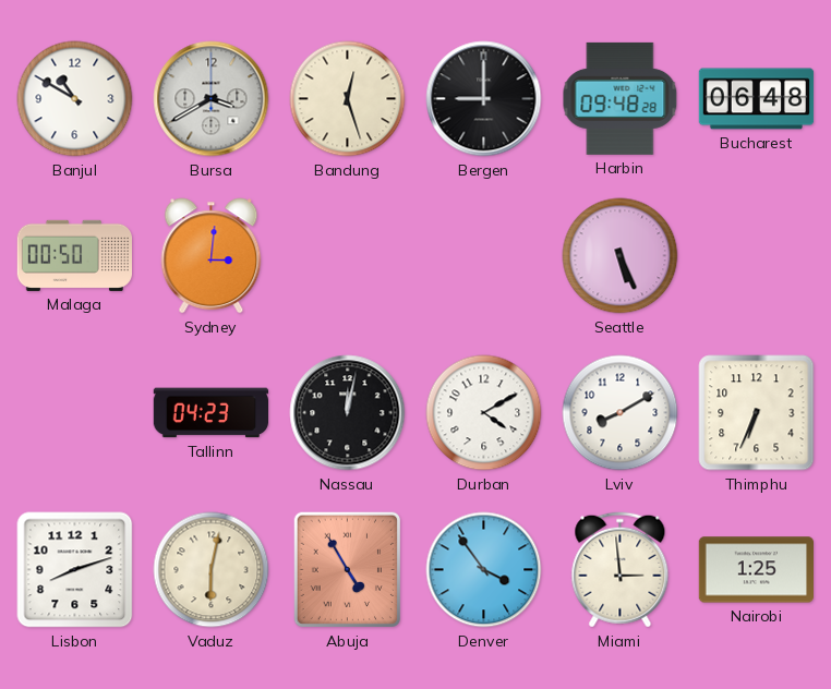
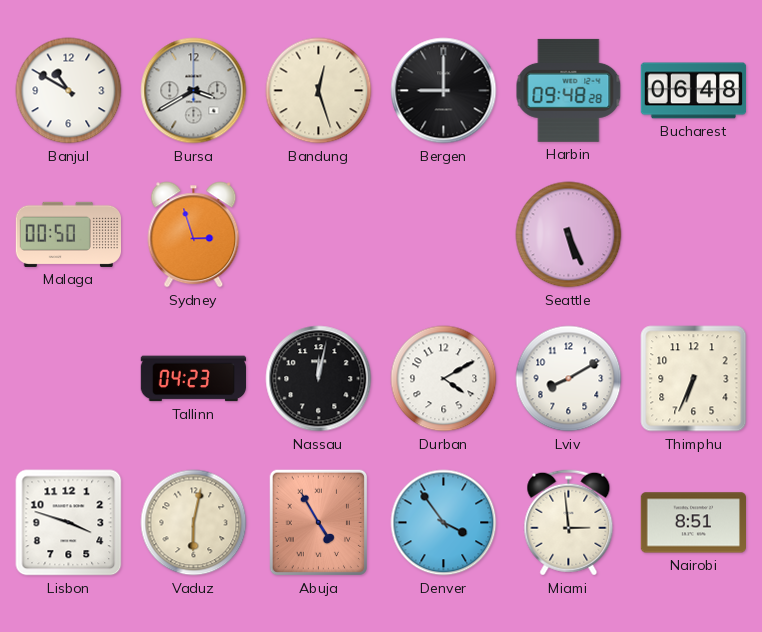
Sydney: 3:01 -> 2:57
Lisbon: 8:12 -> 3:48
Nairobi: 1:25 -> 8:51
